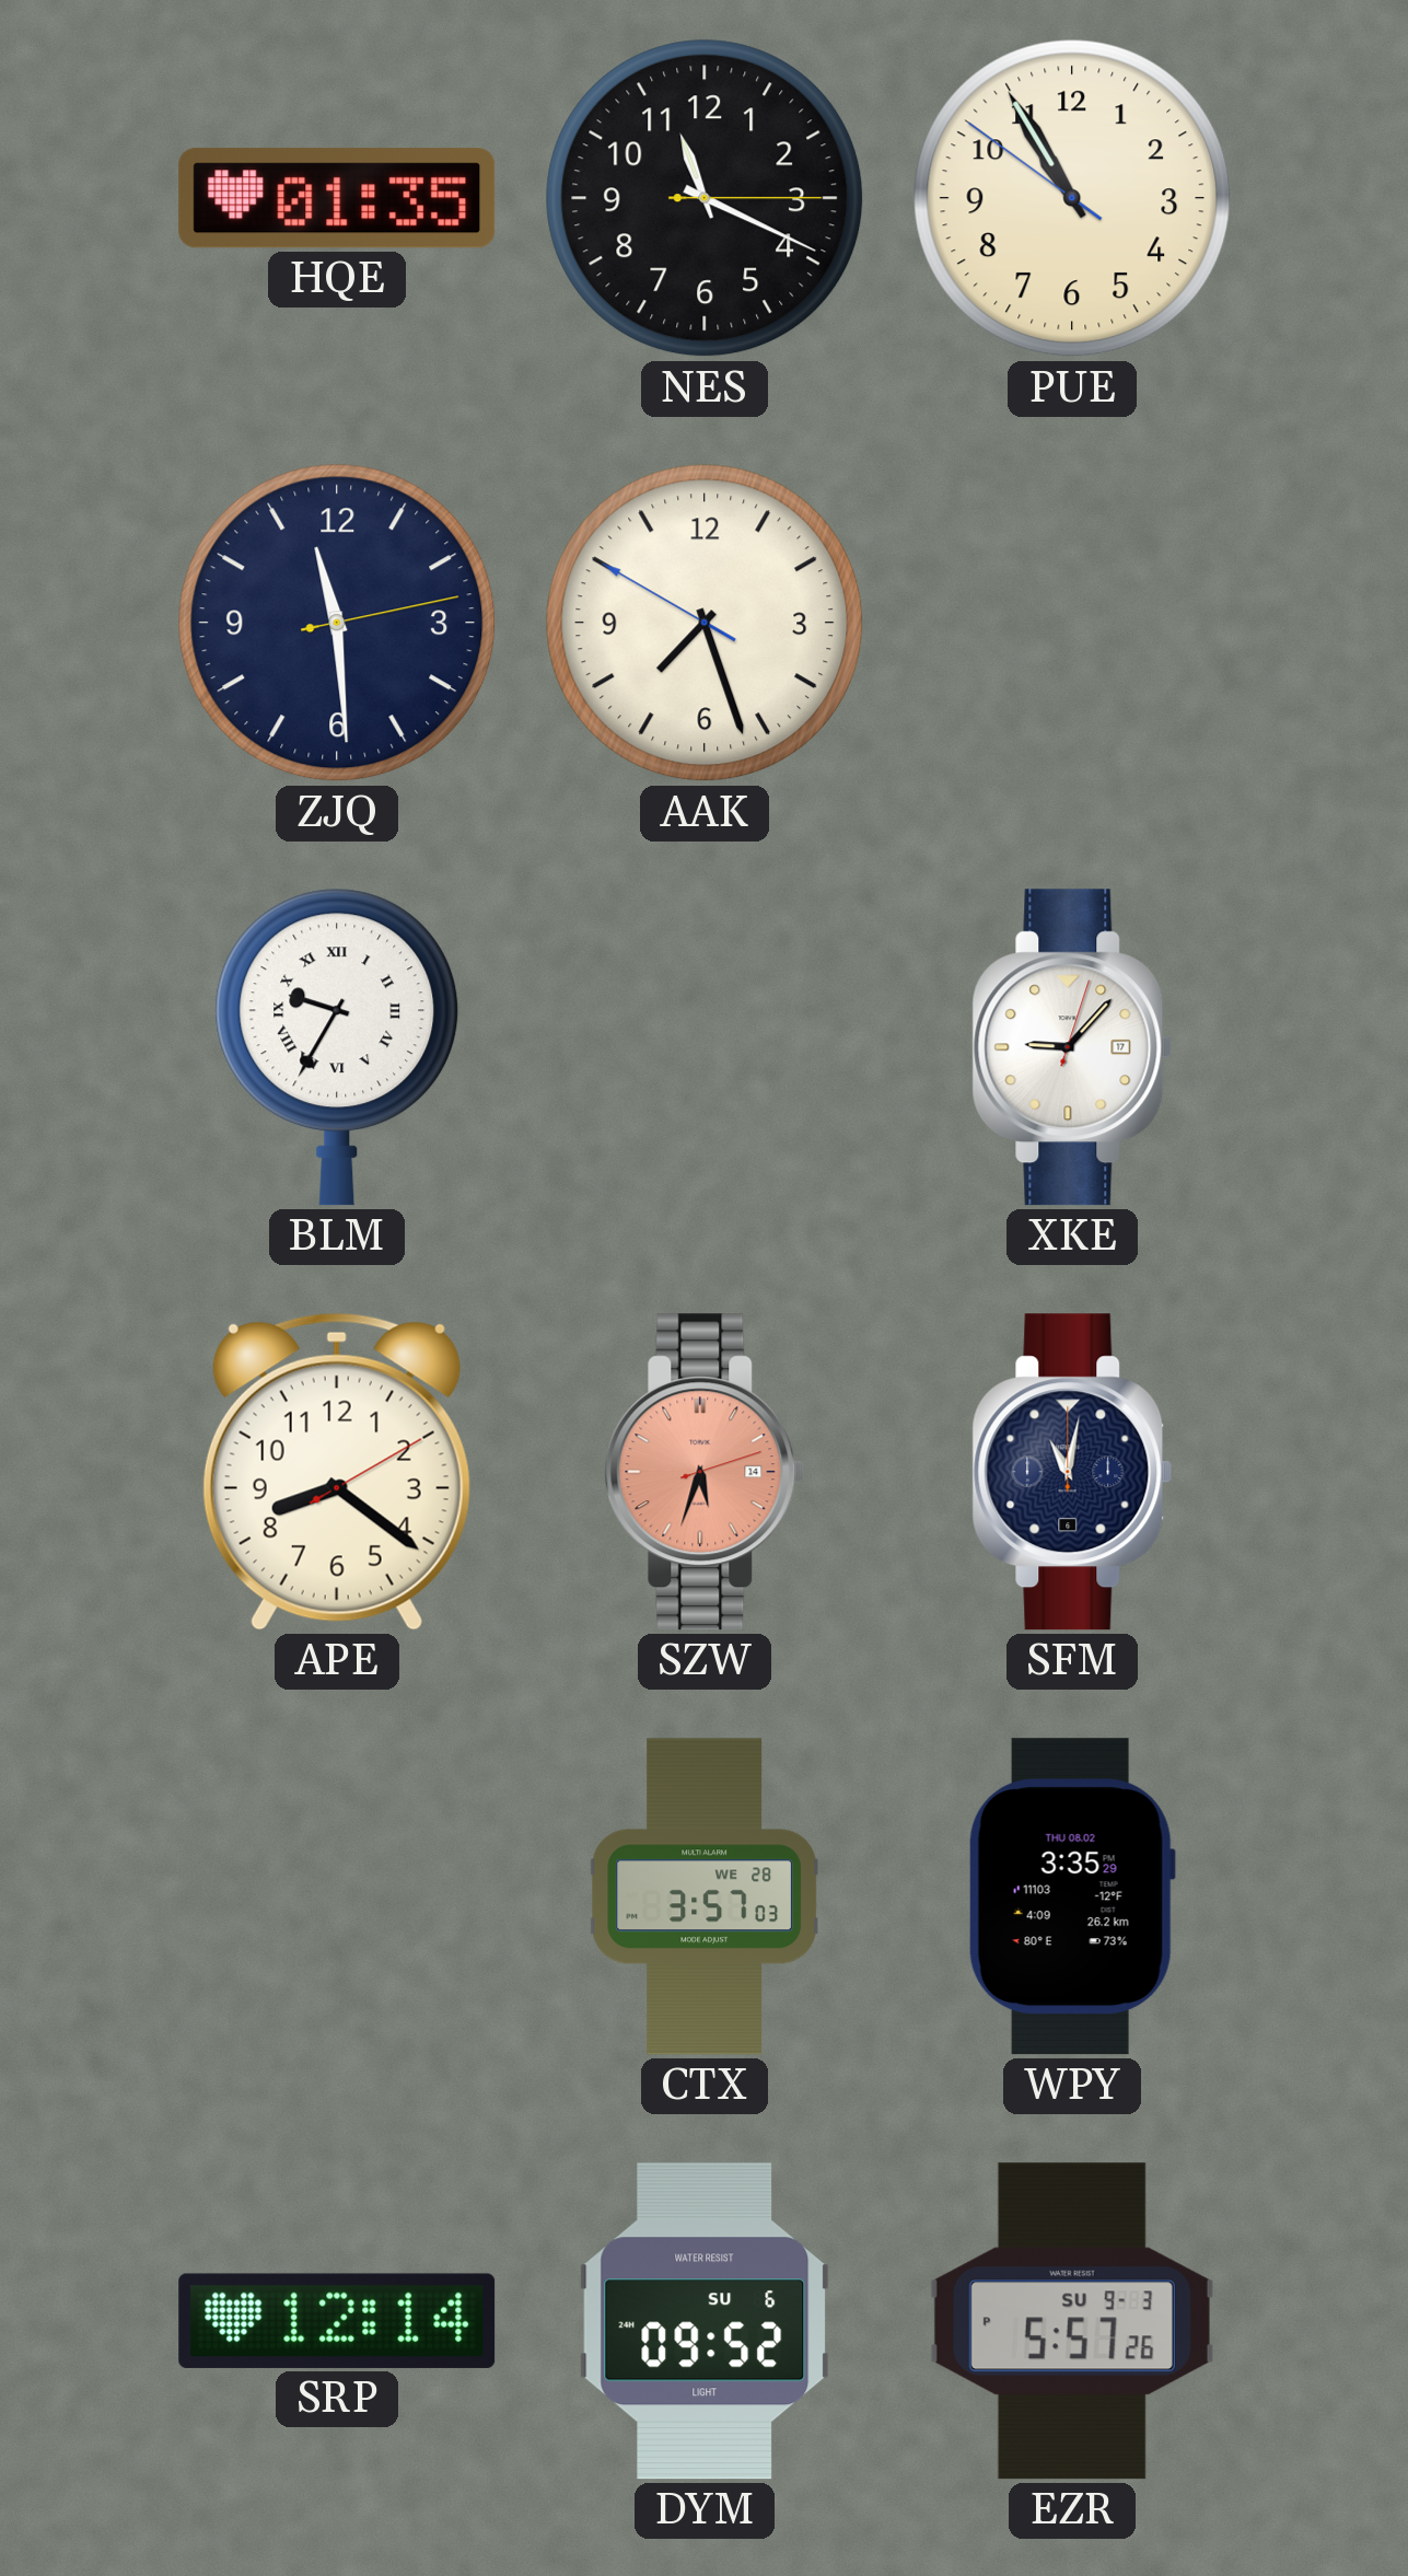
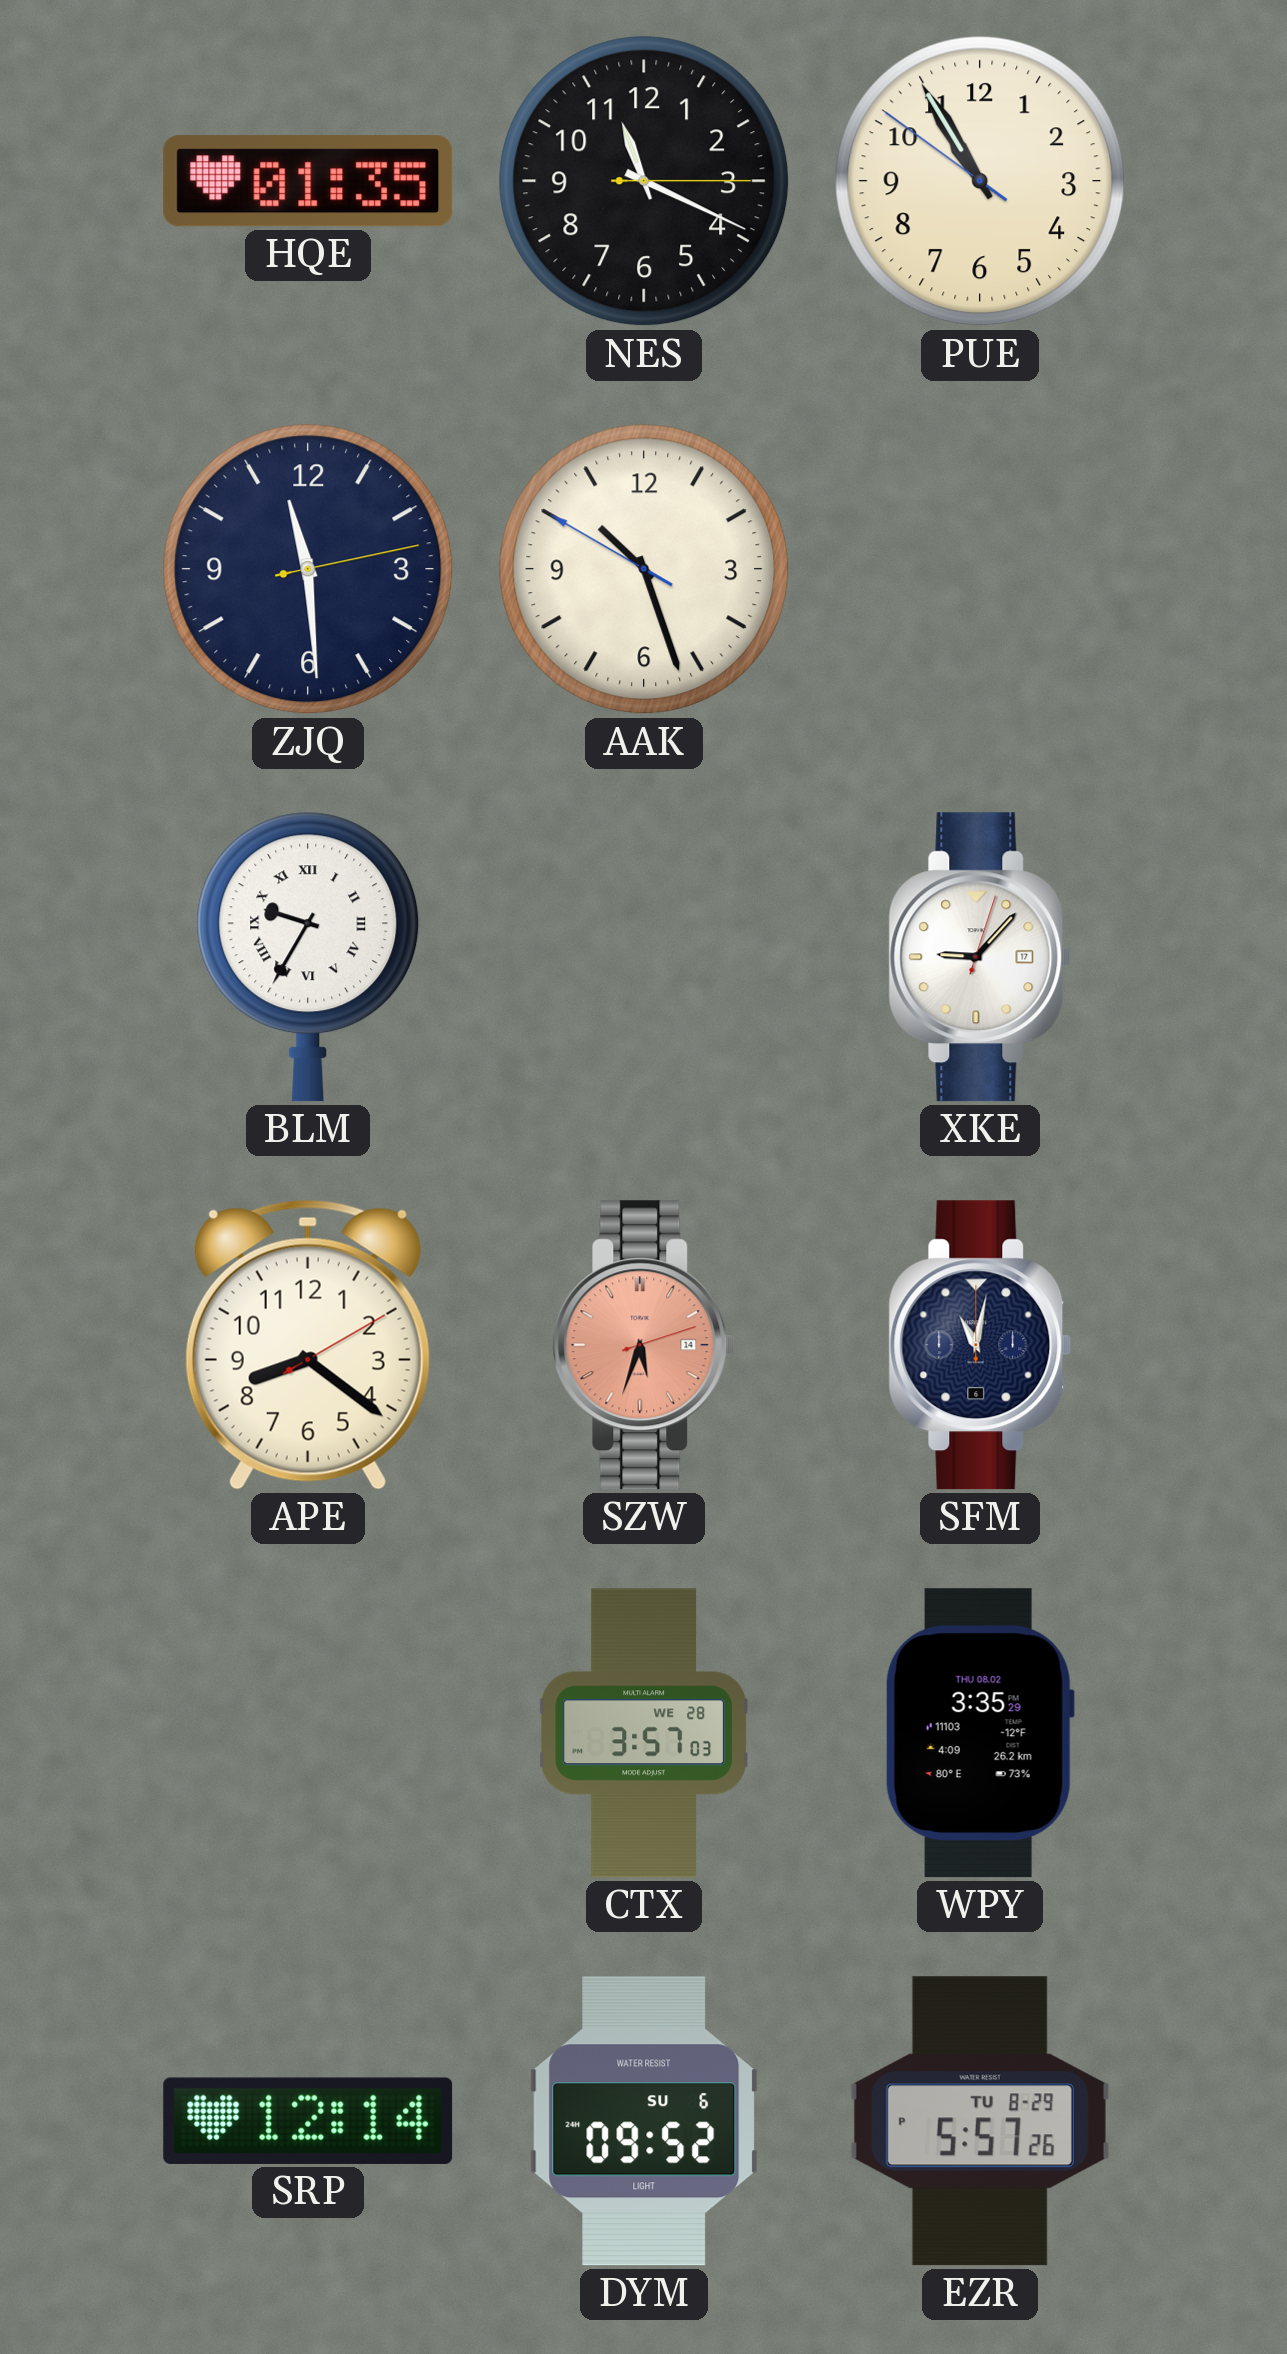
AAK: 7:26 -> 10:26
EZR date: SU 9-3 -> TU 8-29
